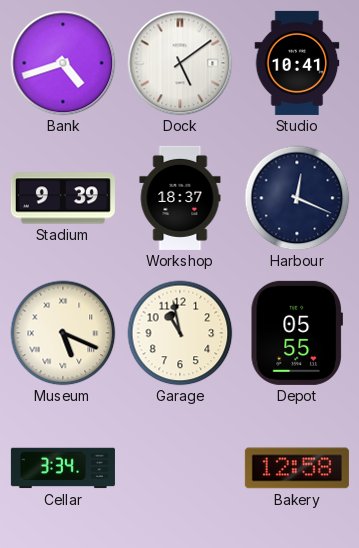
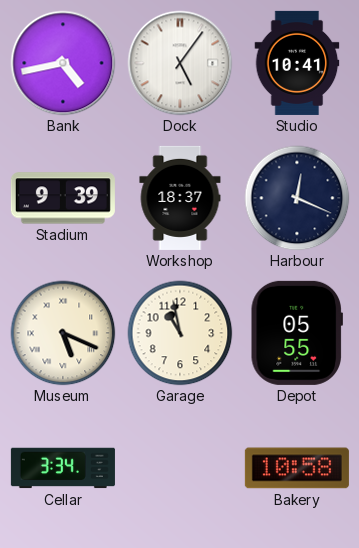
Bank: 4:42 -> 4:43
Dock: 5:09 -> 5:06
Bakery: 12:58 -> 10:58
